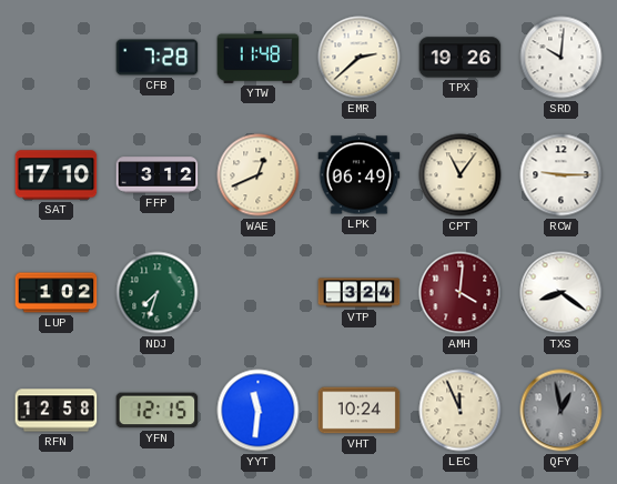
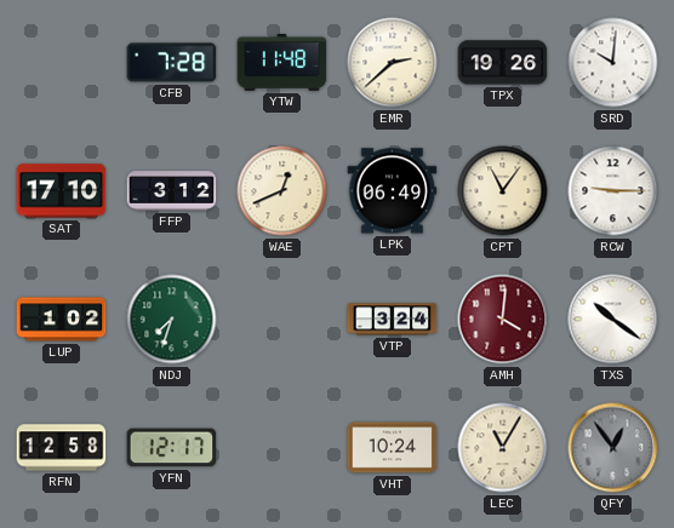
TXS: 8:21 -> 10:21
YFN: 12:15 -> 12:17
YYT: 11:31 -> none
LEC: 11:56 -> 11:05
QFY: 12:58 -> 12:54
